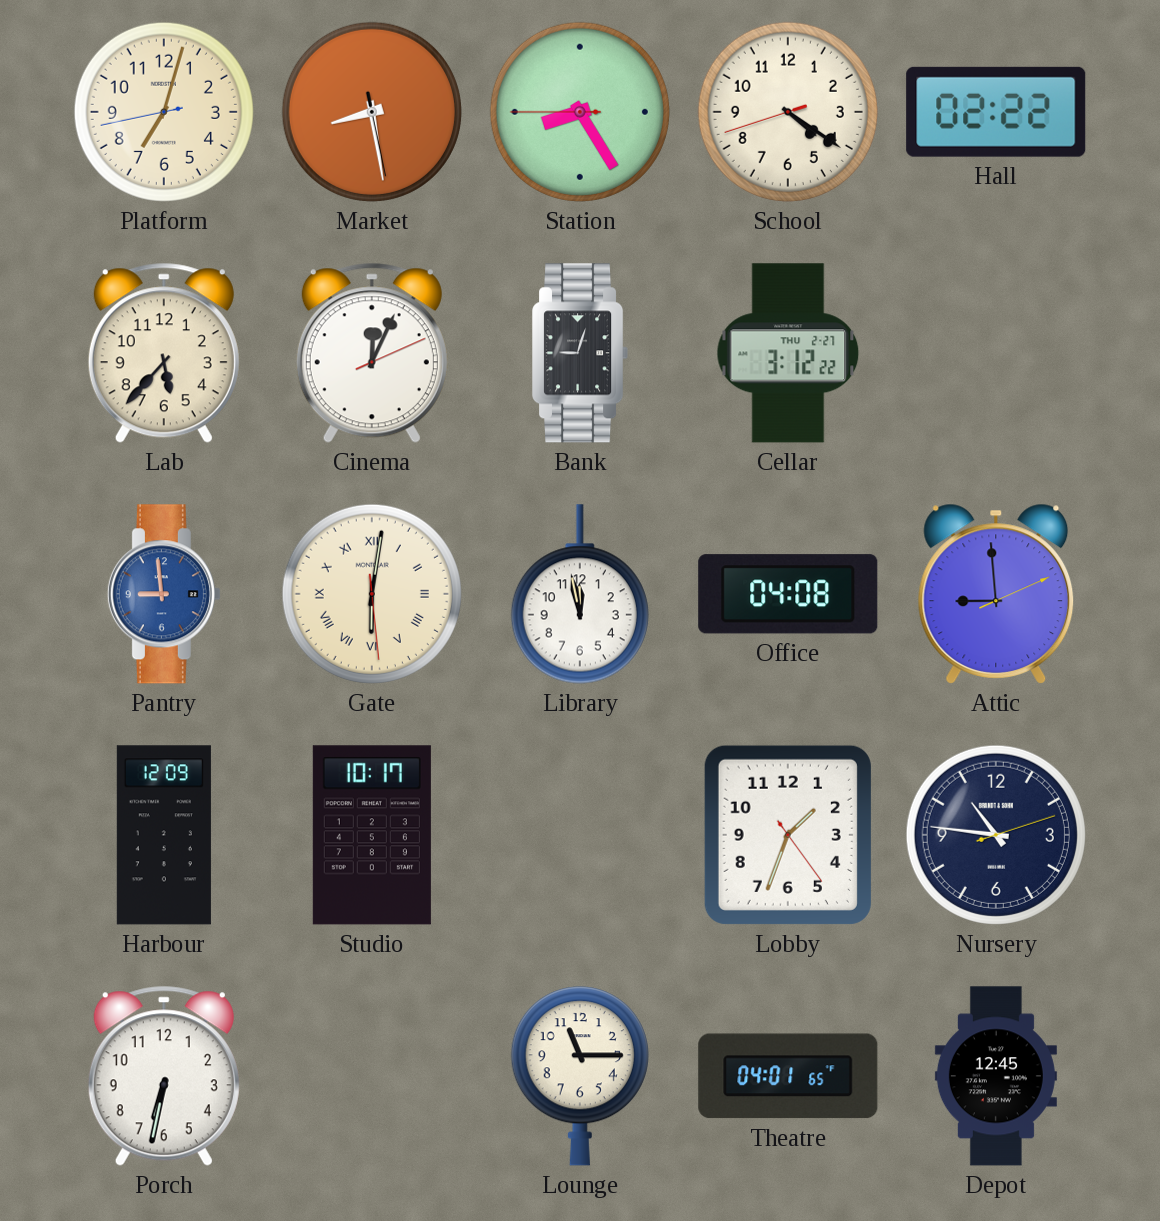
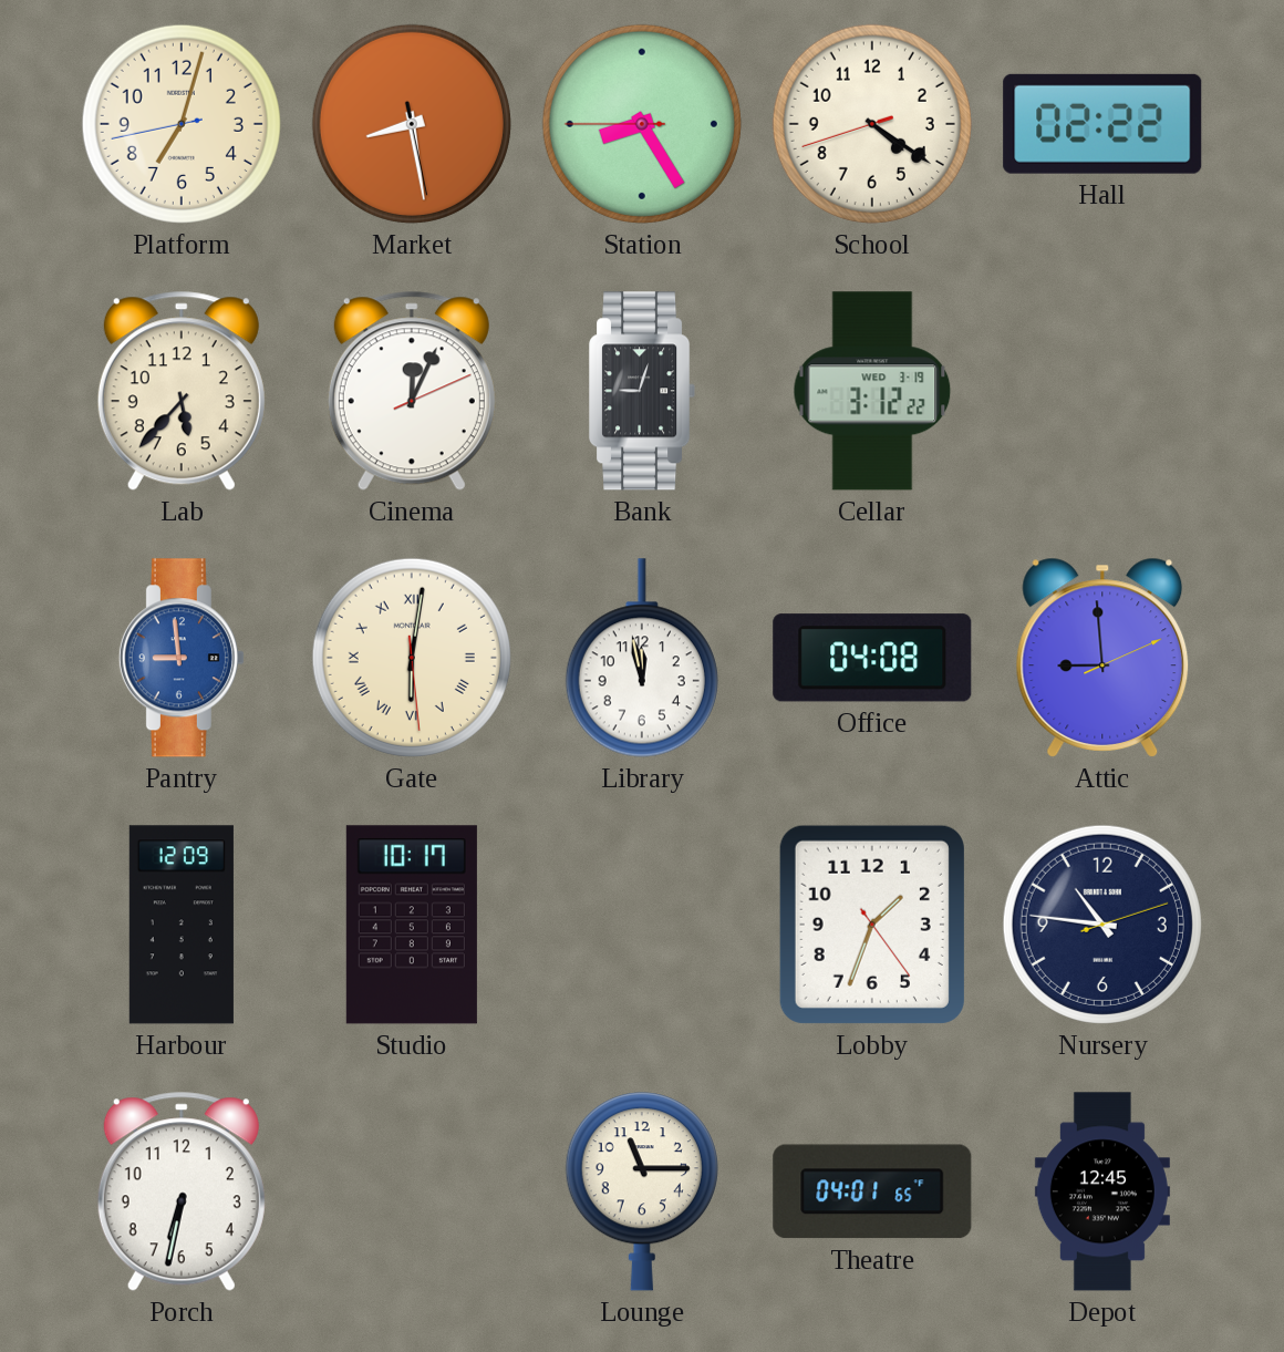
Cellar date: THU 2-27 -> WED 3-19
